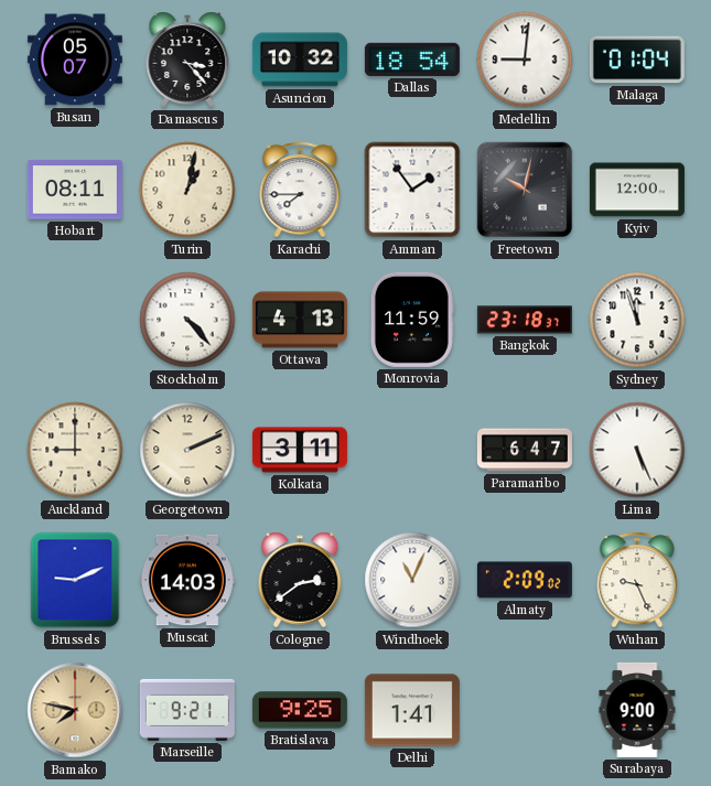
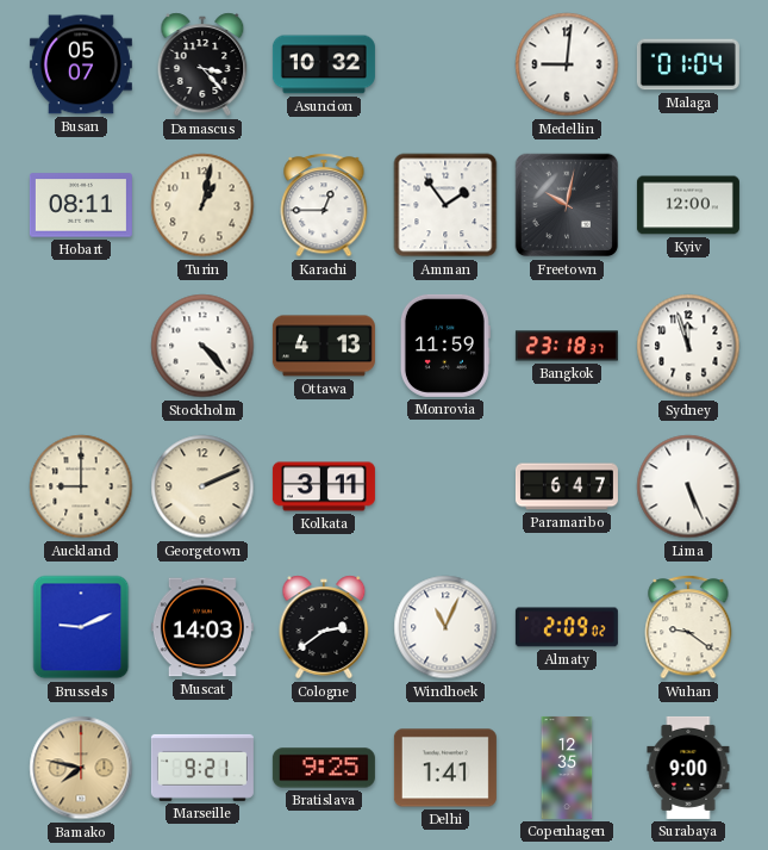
Dallas: 18:54 -> none
Karachi: 7:45 -> 12:45
Wuhan: 9:26 -> 9:21
Copenhagen: none -> 12:35
